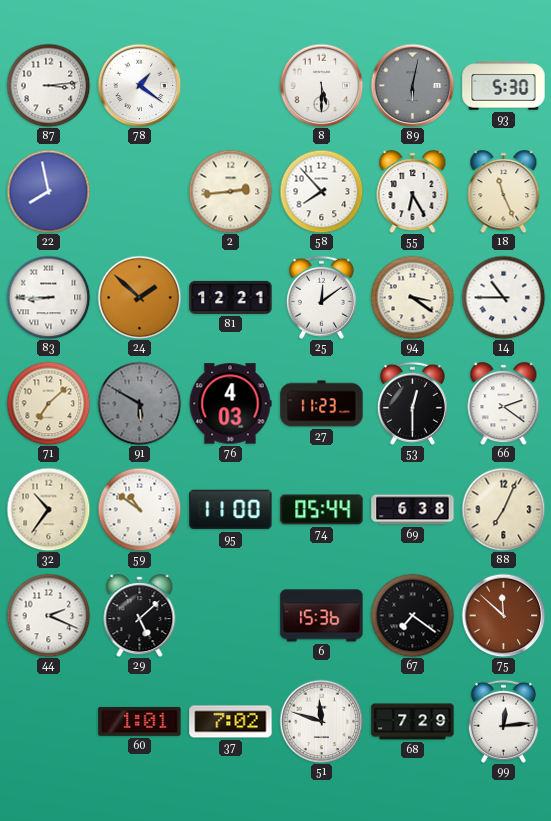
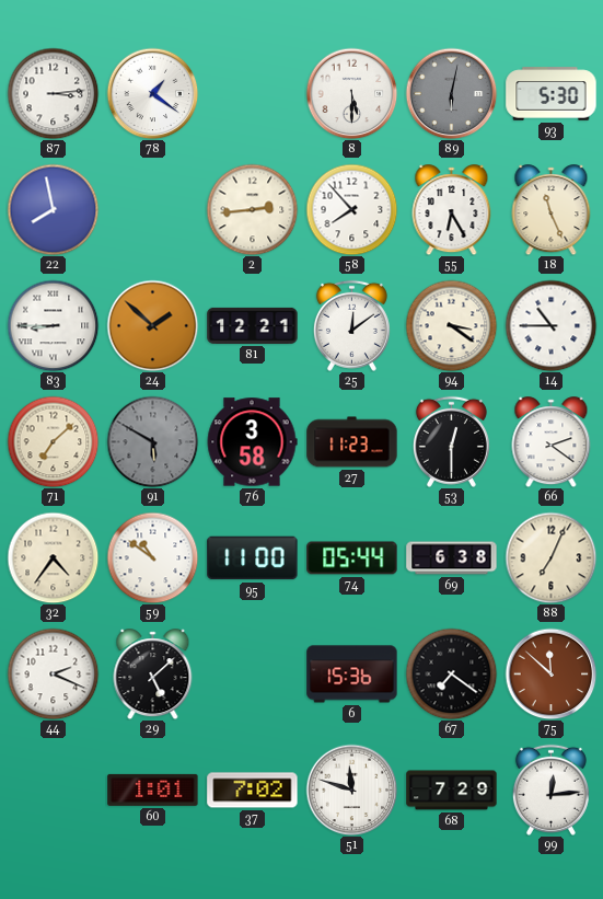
76: 4:03 -> 3:58
32: 10:36 -> 4:36
